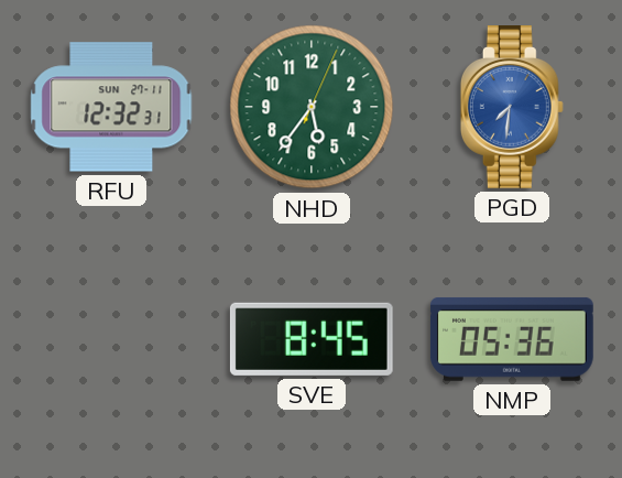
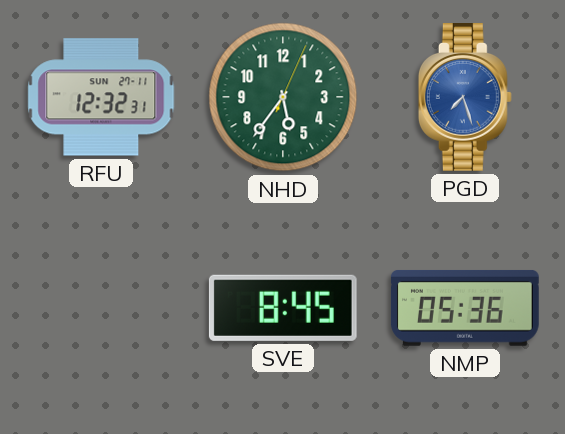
PGD: 7:31 -> 7:27
